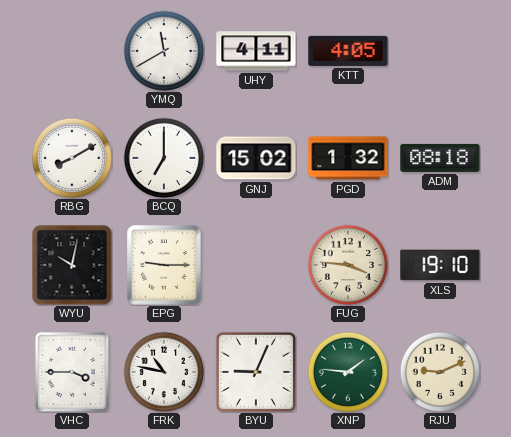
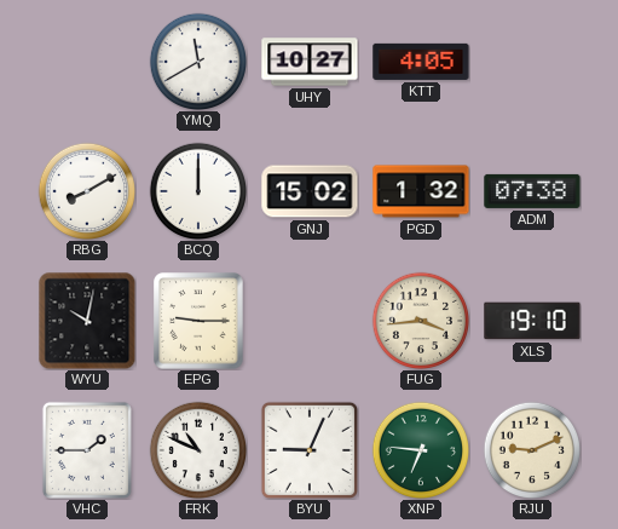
UHY: 4:11 -> 10:27
BCQ: 7:00 -> 12:00
ADM: 08:18 -> 07:38
FUG: 3:46 -> 3:44
VHC: 3:45 -> 1:45
FRK: 10:47 -> 10:49
XNP: 1:46 -> 6:46
